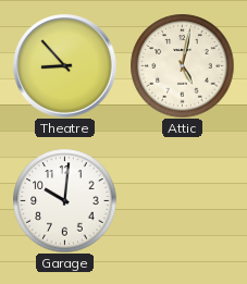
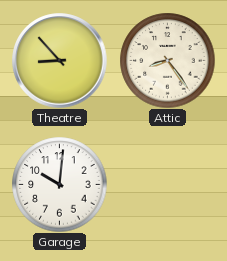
Attic: 5:02 -> 8:24
